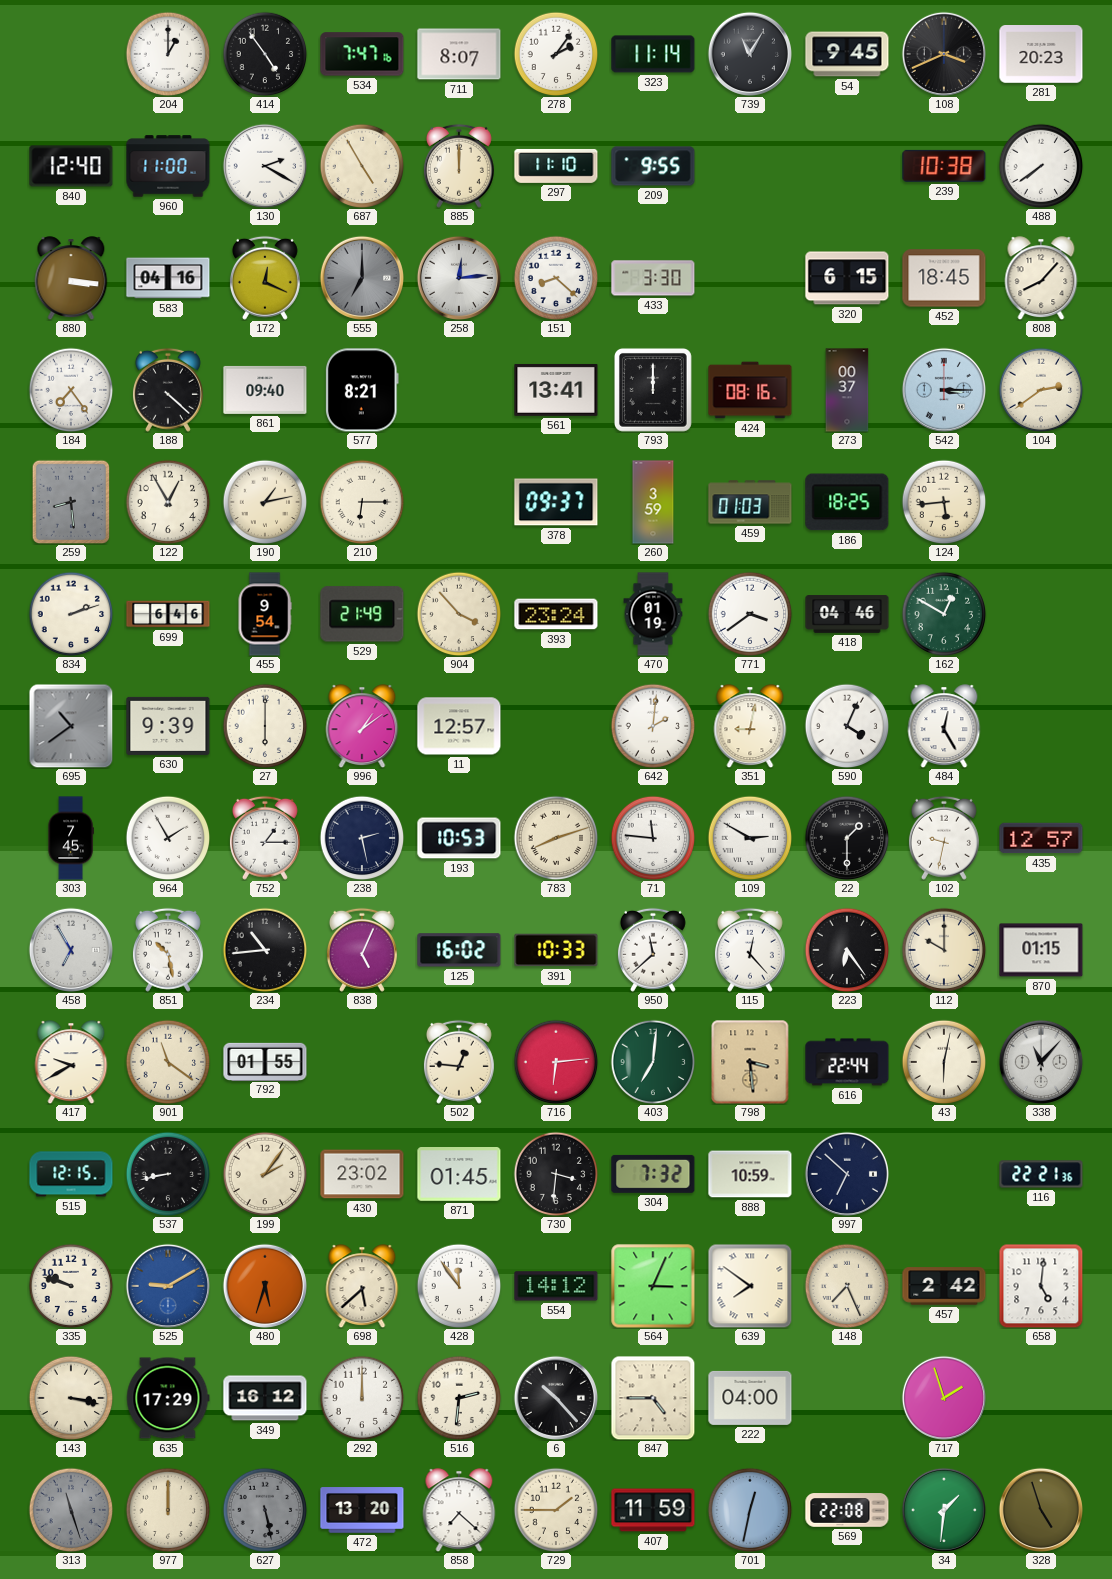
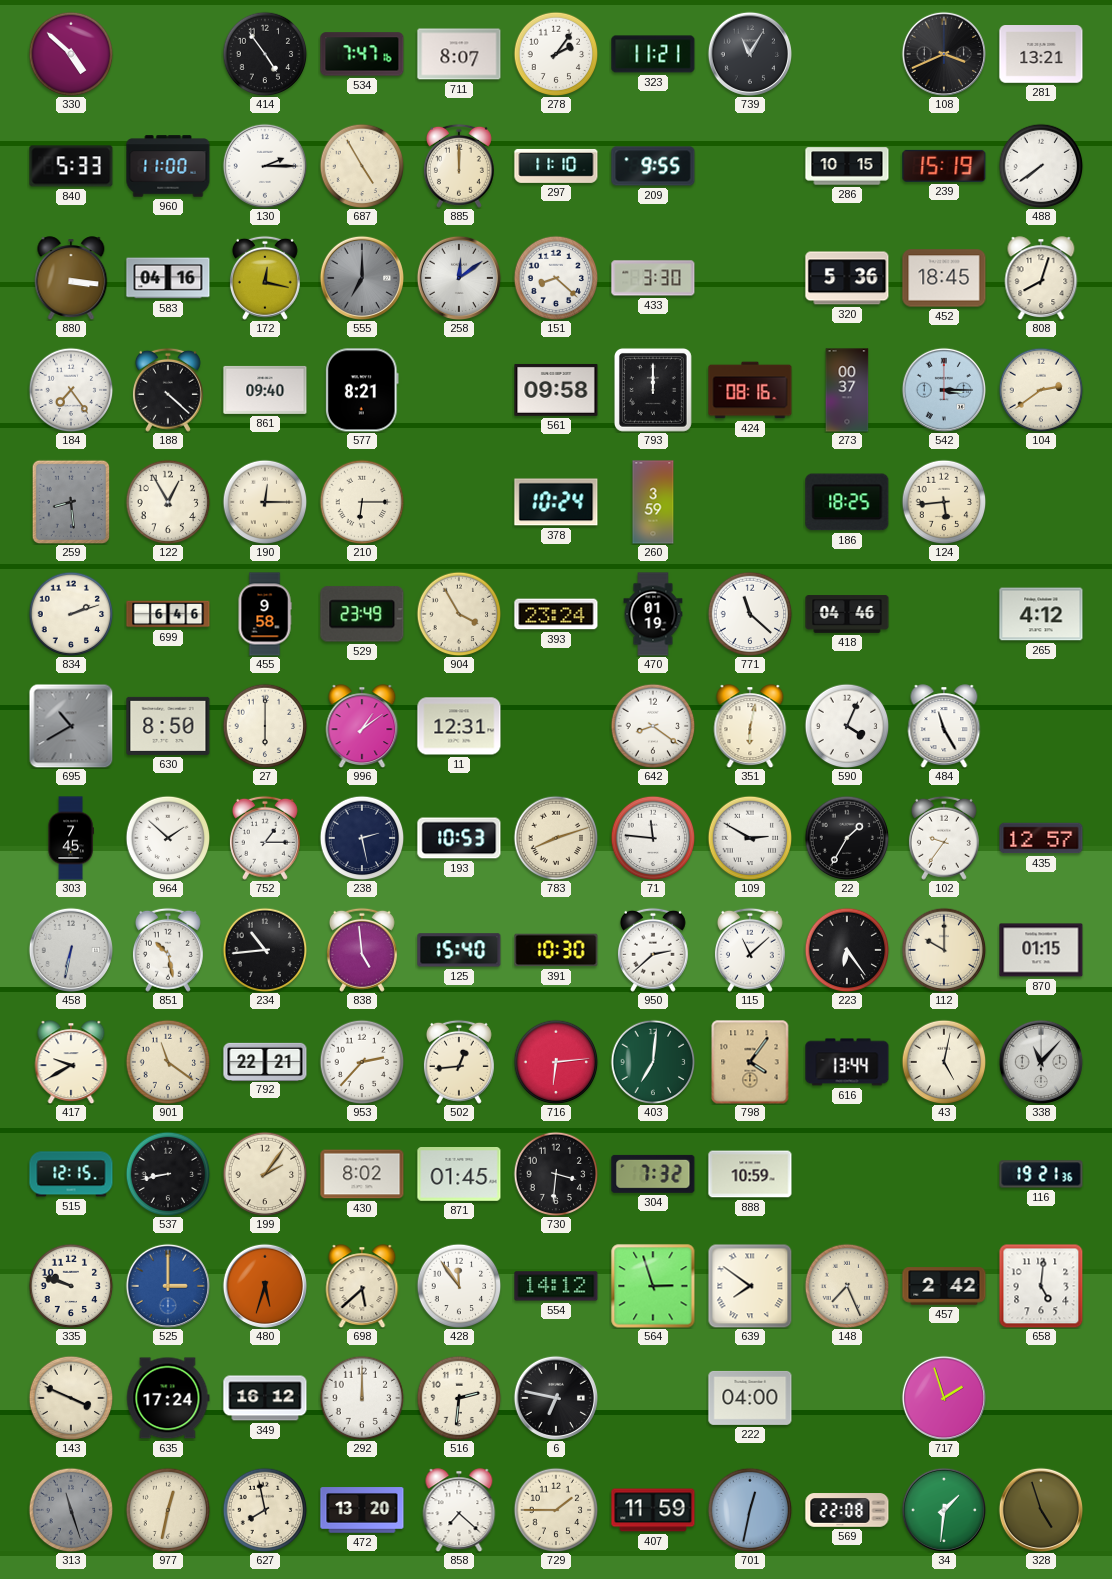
330: none -> 4:52
204: 1:00 -> none
323: 11:14 -> 11:21
54: 9:45 -> none
281: 20:23 -> 13:21
840: 12:40 -> 5:33
130: 2:20 -> 2:15
286: none -> 10:15
239: 10:38 -> 15:19
172: 12:19 -> 12:17
258: 12:14 -> 12:09
320: 6:15 -> 5:36
808: 8:07 -> 8:03
561: 13:41 -> 09:58
190: 1:13 -> 12:15
378: 09:37 -> 10:24
459: 01:03 -> none
455: 9:54 -> 9:58
529: 21:49 -> 23:49
904: 3:53 -> 3:55
771: 3:39 -> 11:22
162: 12:50 -> none
265: none -> 4:12
695: 10:39 -> 10:40
630: 9:39 -> 8:50
11: 12:57 -> 12:31
642: 2:01 -> 8:21
351: 9:02 -> 6:02
484: 12:25 -> 11:25
964: 1:55 -> 1:52
22: 1:30 -> 1:35
102: 9:32 -> 9:36
458: 6:55 -> 6:32
838: 5:04 -> 4:59
125: 16:02 -> 15:40
391: 10:33 -> 10:30
950: 11:38 -> 2:38
115: 12:23 -> 11:08
792: 01:55 -> 22:21
953: none -> 2:37
502: 12:46 -> 12:44
798: 3:29 -> 4:06
616: 22:44 -> 13:44
43: 6:02 -> 5:02
430: 23:02 -> 8:02
997: 6:52 -> none
116: 22:21 -> 19:21
525: 9:10 -> 3:00
564: 3:04 -> 2:57
143: 3:17 -> 3:49
635: 17:29 -> 17:24
6: 10:23 -> 6:47
847: 4:45 -> none
977: 12:00 -> 12:32
627: 5:28 -> 7:58
627 dial: grey -> cream
